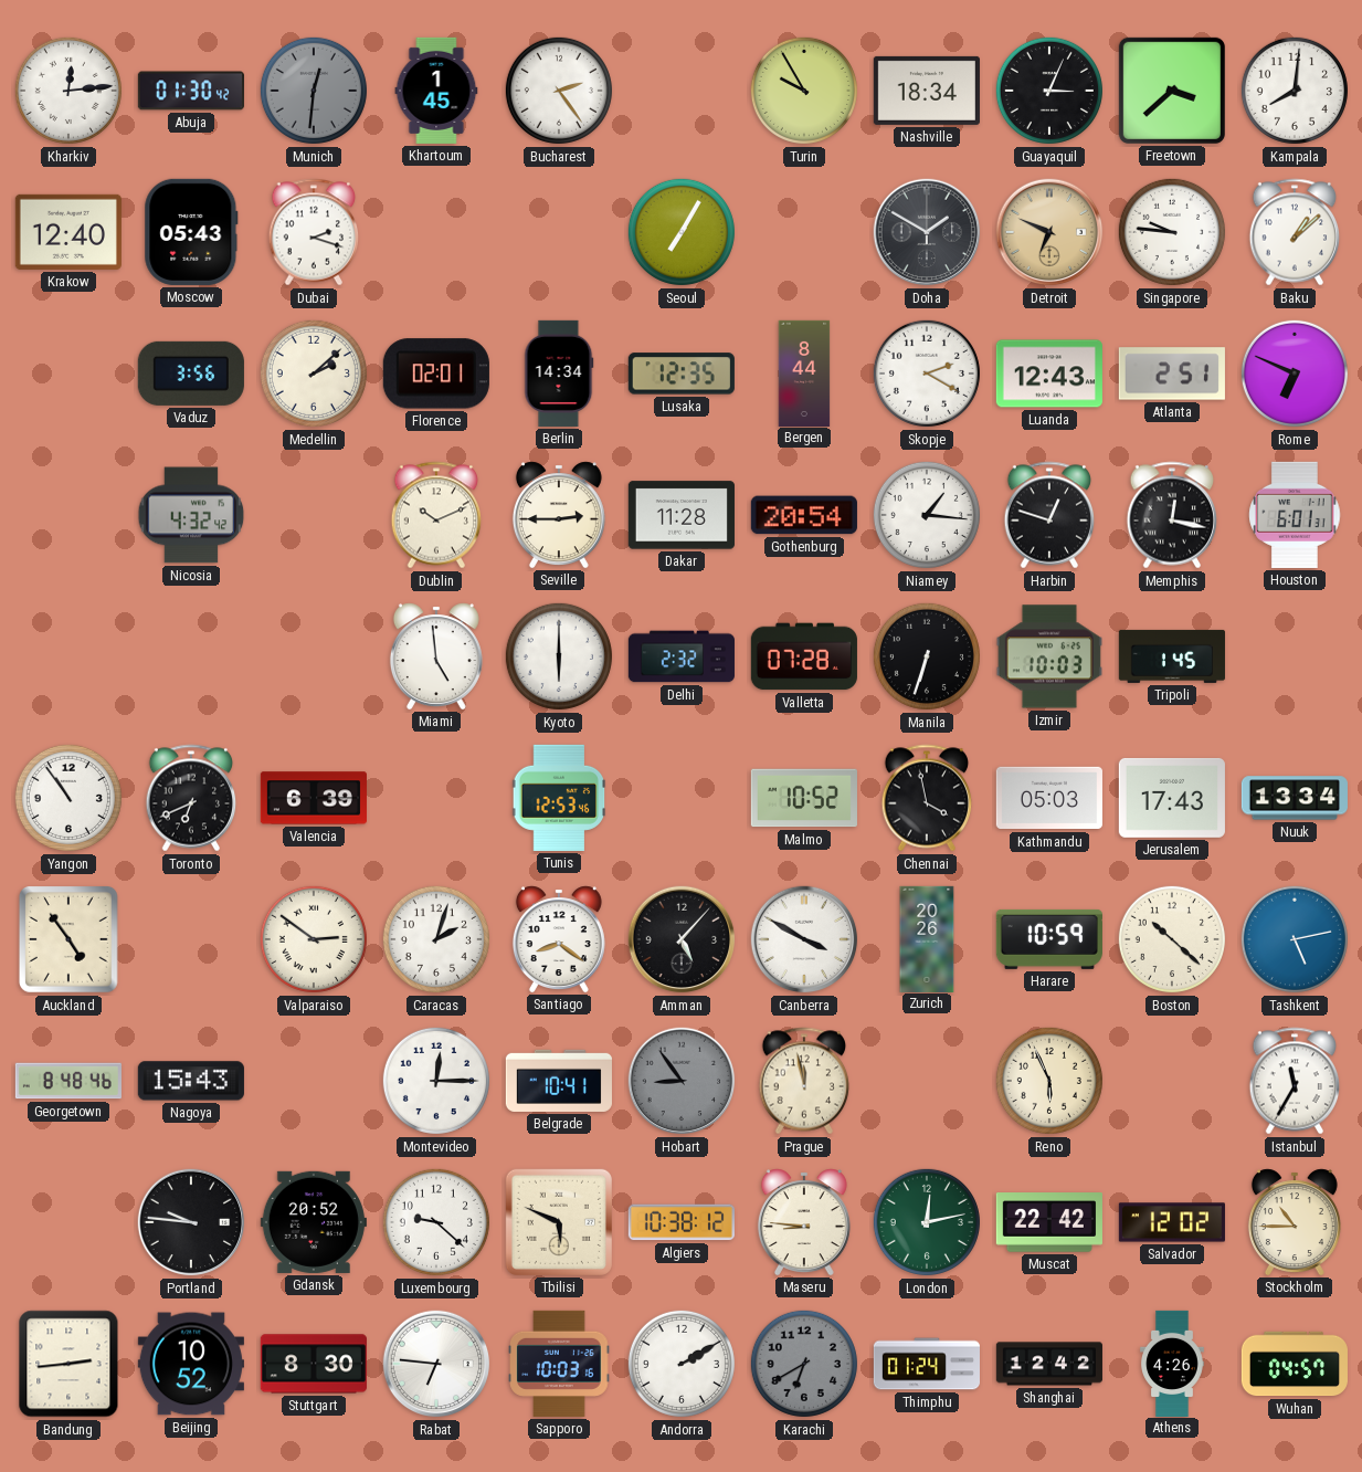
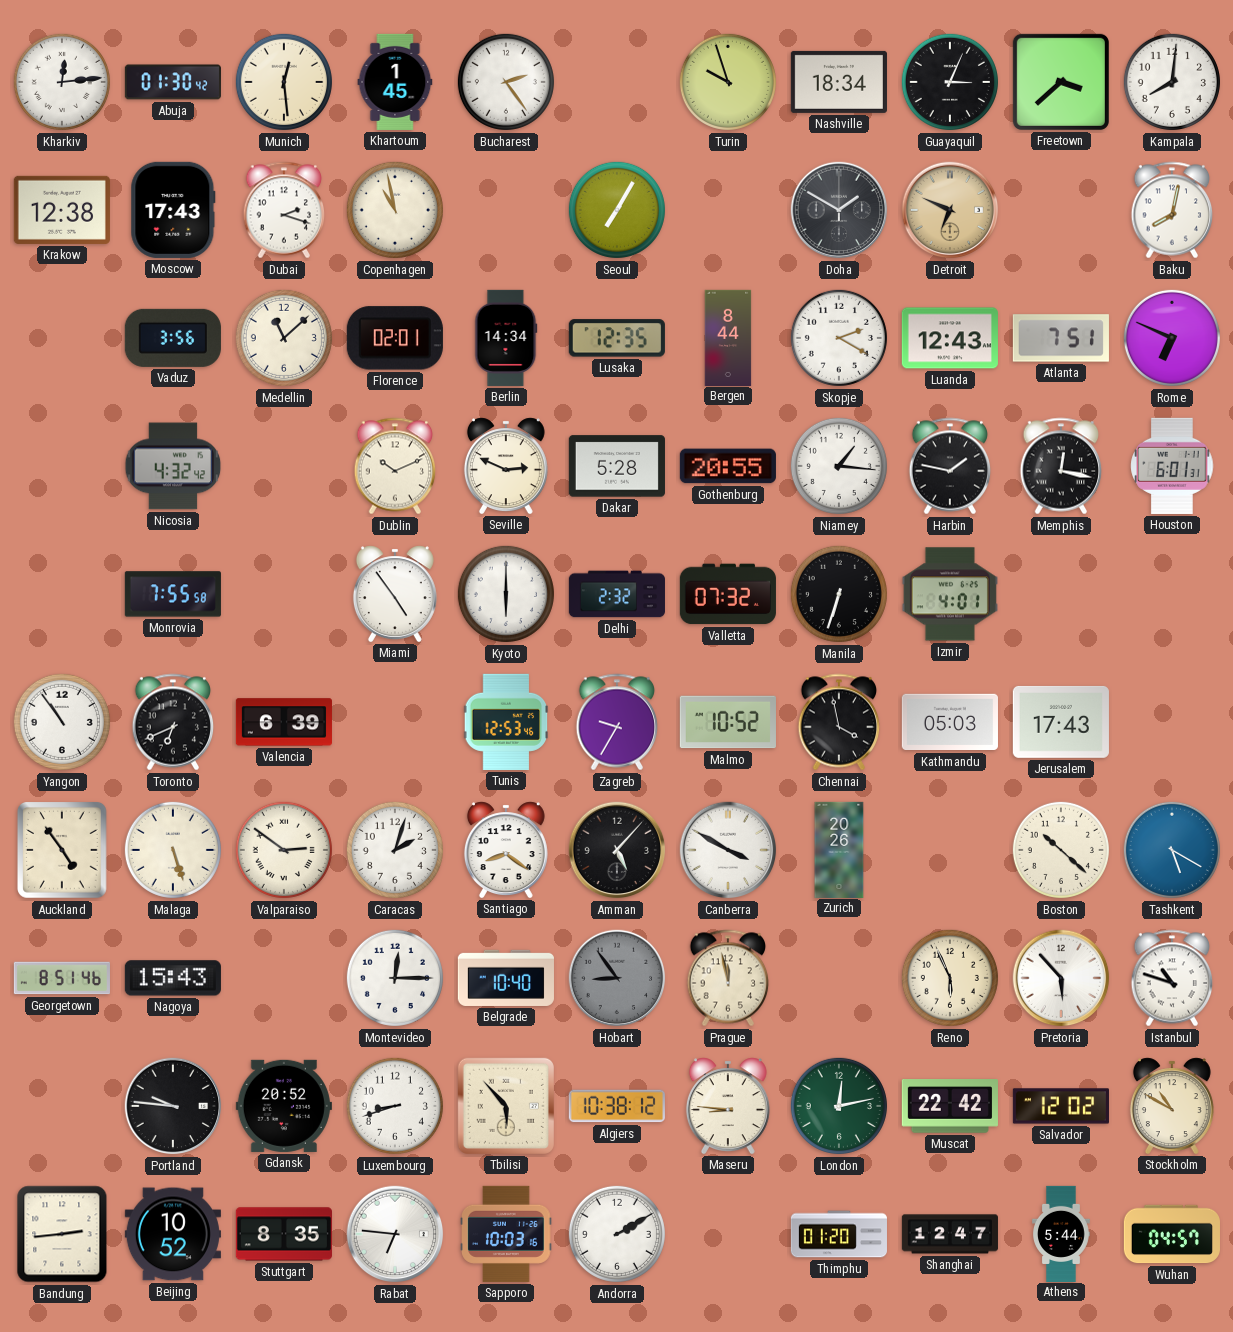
Munich: 12:31 -> 12:29
Munich dial: grey -> cream
Turin: 9:55 -> 9:57
Krakow: 12:40 -> 12:38
Moscow: 05:43 -> 17:43
Copenhagen: none -> 10:58
Singapore: 9:46 -> none
Baku: 1:08 -> 8:02
Medellin: 2:08 -> 11:08
Atlanta: 2:51 -> 7:51
Seville: 2:45 -> 2:49
Dakar: 11:28 -> 5:28
Gothenburg: 20:54 -> 20:55
Harbin: 12:48 -> 1:47
Monrovia: none -> 7:55
Miami: 4:59 -> 4:54
Valletta: 07:28 -> 07:32
Izmir: 10:03 -> 4:01
Tripoli: 1:45 -> none
Zagreb: none -> 9:35
Nuuk: 13:34 -> none
Malaga: none -> 5:27
Harare: 10:59 -> none
Tashkent: 5:13 -> 5:20
Georgetown: 8:48 -> 8:51
Belgrade: 10:41 -> 10:40
Pretoria: none -> 5:53
Istanbul: 11:35 -> 10:48
Luxembourg: 9:22 -> 8:42
Tbilisi: 5:49 -> 5:53
Stockholm: 10:45 -> 10:50
Stuttgart: 8:30 -> 8:35
Karachi: 6:40 -> none
Thimphu: 01:24 -> 01:20
Shanghai: 12:42 -> 12:47
Athens: 4:26 -> 5:44
